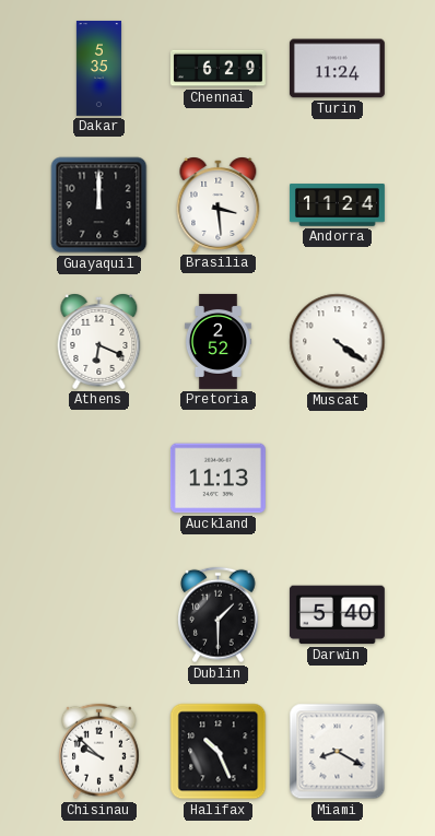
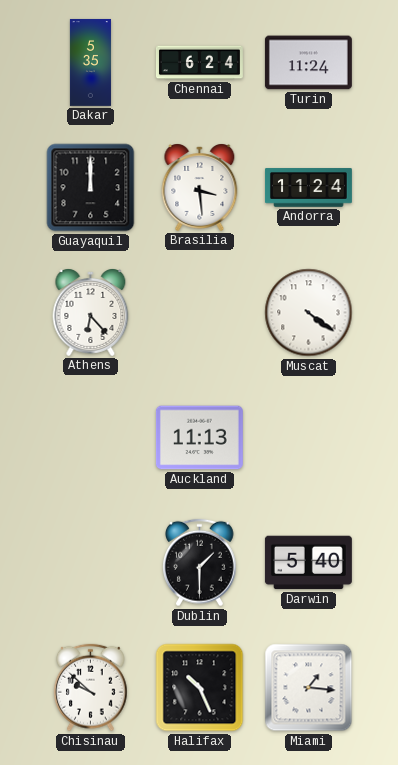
Chennai: 6:29 -> 6:24
Athens: 6:19 -> 6:23
Pretoria: 2:52 -> none
Miami: 8:20 -> 1:16
